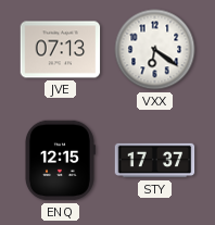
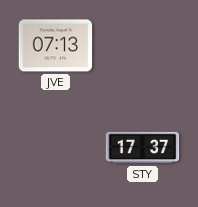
VXX: 6:21 -> none
ENQ: 12:15 -> none
